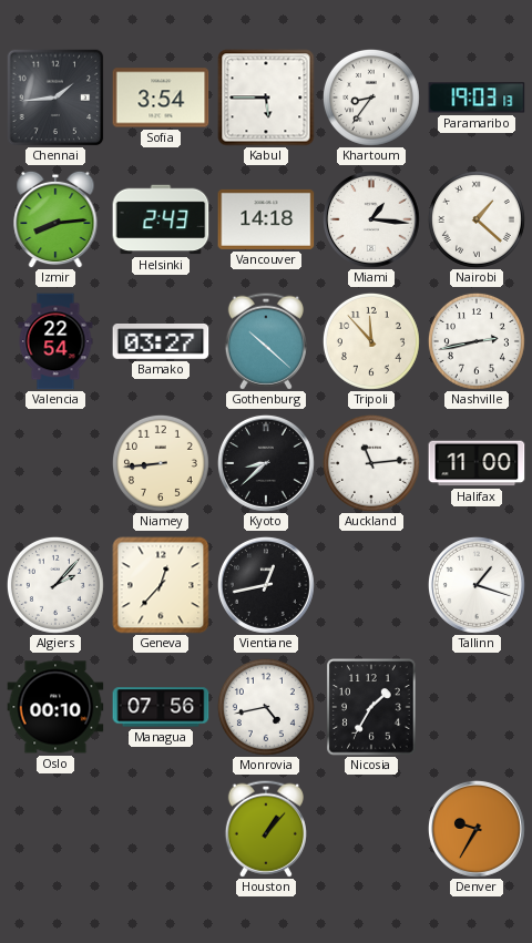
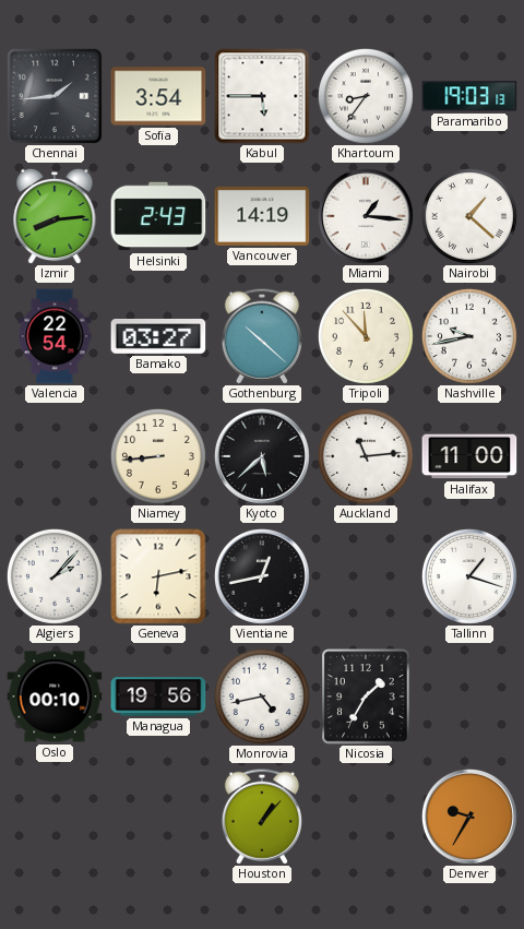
Vancouver: 14:18 -> 14:19
Nashville: 2:43 -> 9:43
Kyoto: 8:38 -> 5:38
Geneva: 12:37 -> 6:13
Managua: 07:56 -> 19:56
